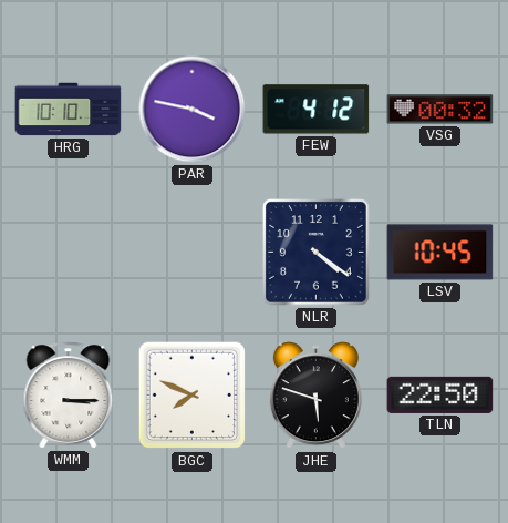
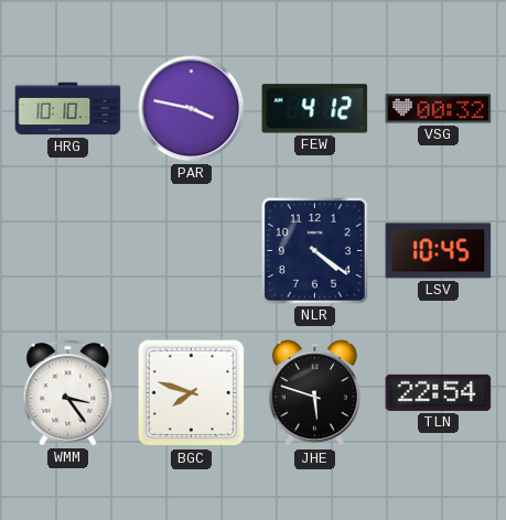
WMM: 3:15 -> 3:24
BGC: 7:49 -> 7:48
TLN: 22:50 -> 22:54
